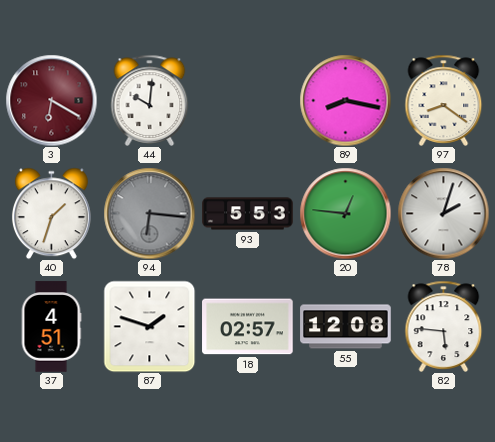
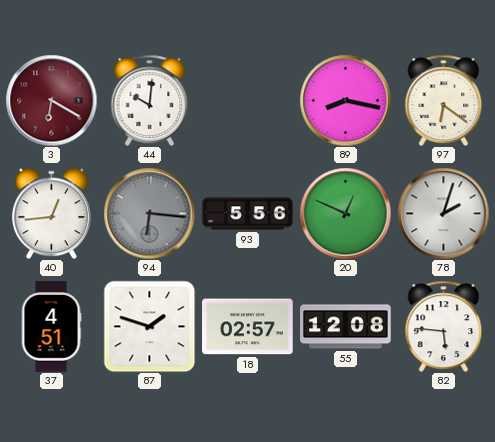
97: 8:21 -> 6:21
40: 1:33 -> 12:44
93: 5:53 -> 5:56
20: 12:46 -> 12:49
